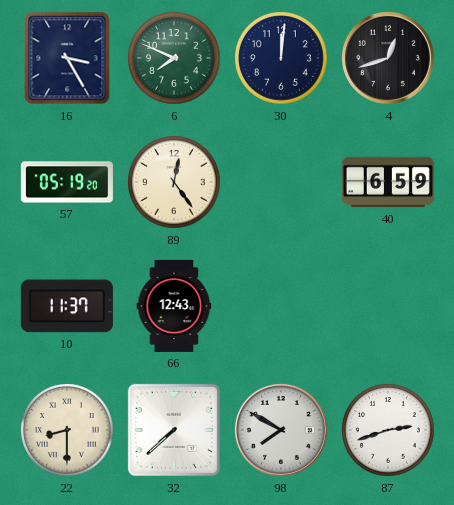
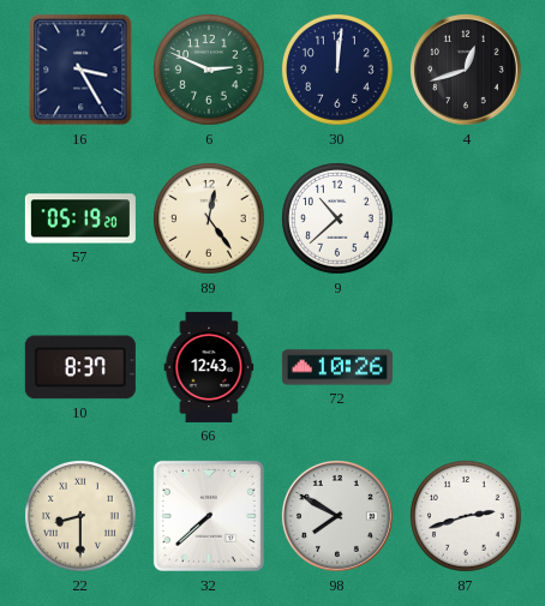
6: 7:49 -> 2:49
9: none -> 10:38
40: 6:59 -> none
10: 11:37 -> 8:37
72: none -> 10:26
